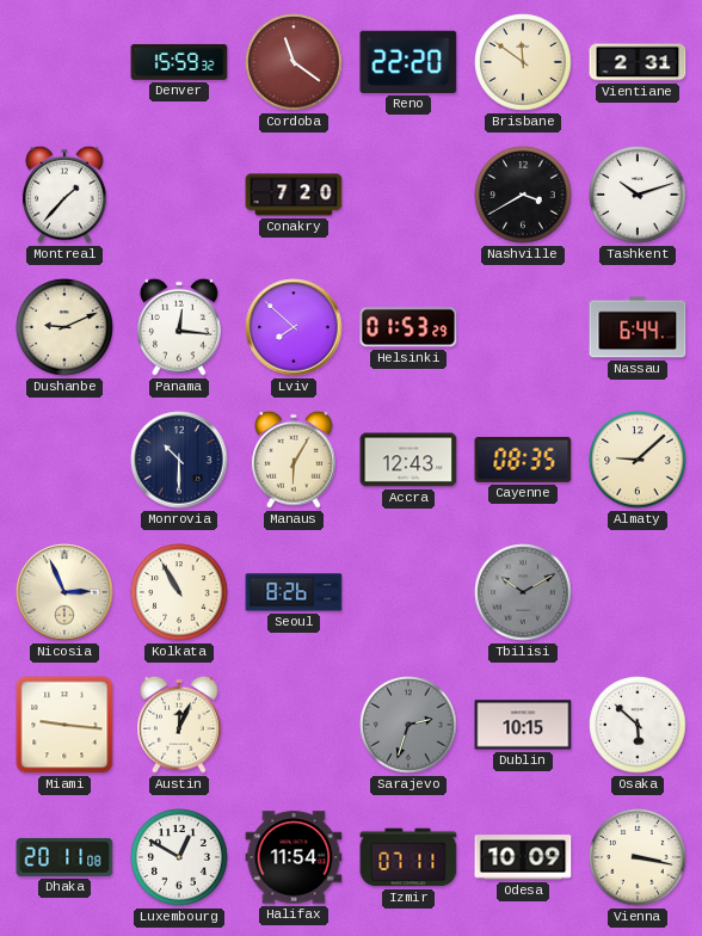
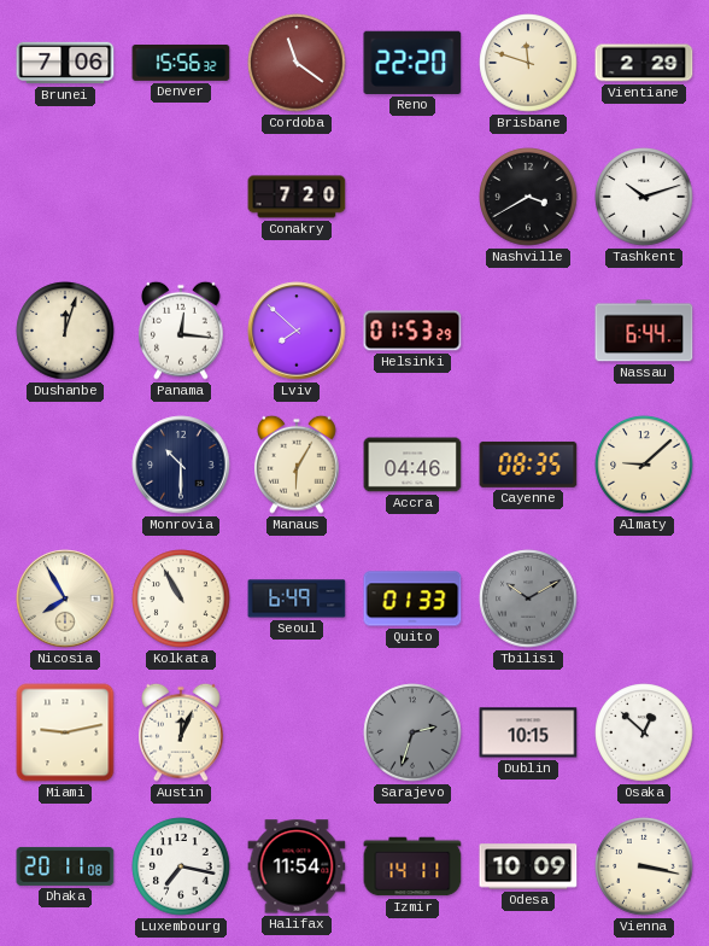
Brunei: none -> 7:06
Denver: 15:59 -> 15:56
Brisbane: 11:51 -> 11:48
Vientiane: 2:31 -> 2:29
Montreal: 1:37 -> none
Dushanbe: 9:11 -> 12:03
Accra: 12:43 -> 04:46
Nicosia: 2:56 -> 7:55
Seoul: 8:26 -> 6:49
Quito: none -> 01:33
Miami: 9:16 -> 9:13
Osaka: 5:52 -> 12:52
Luxembourg: 12:50 -> 7:17
Izmir: 07:11 -> 14:11
